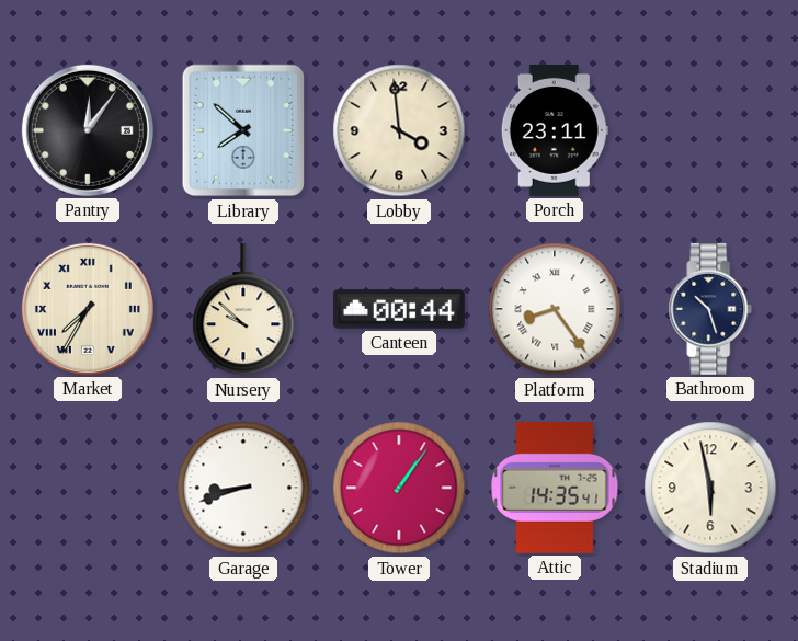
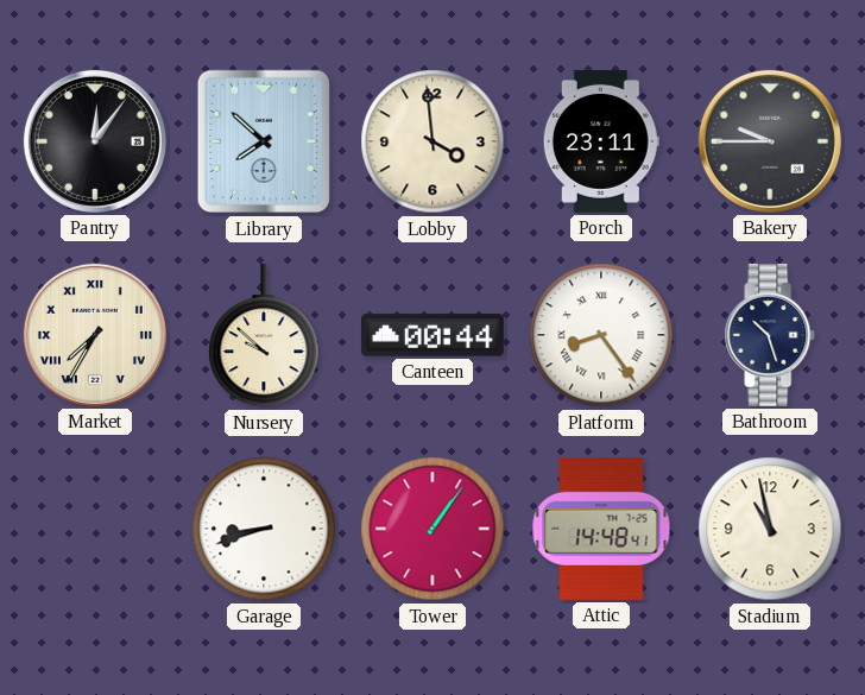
Bakery: none -> 9:45
Attic: 14:35 -> 14:48
Stadium: 5:58 -> 10:58
